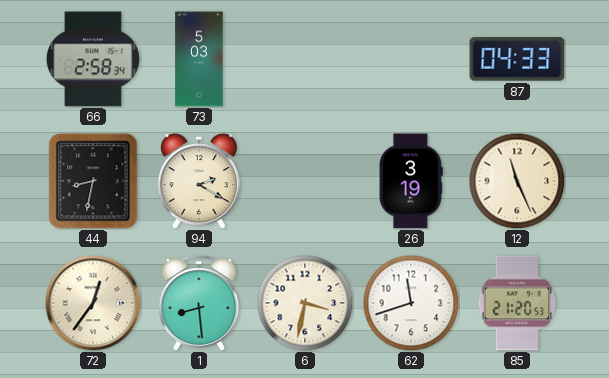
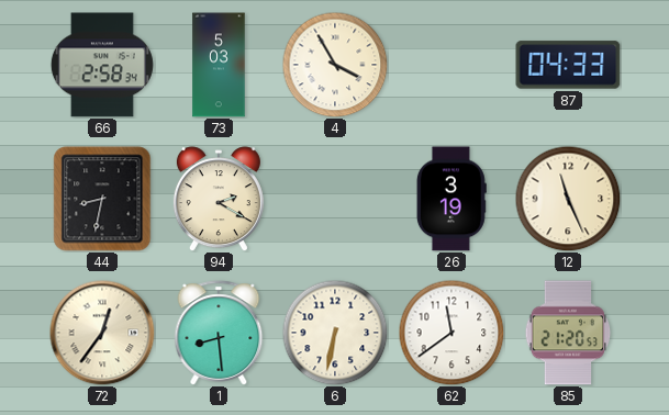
4: none -> 3:55
6: 3:32 -> 6:32
62: 11:42 -> 11:39
